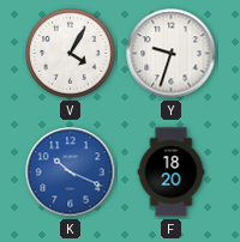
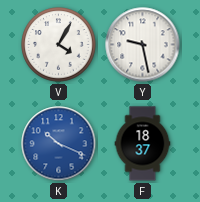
Y: 9:33 -> 9:28
F: 18:20 -> 18:37
